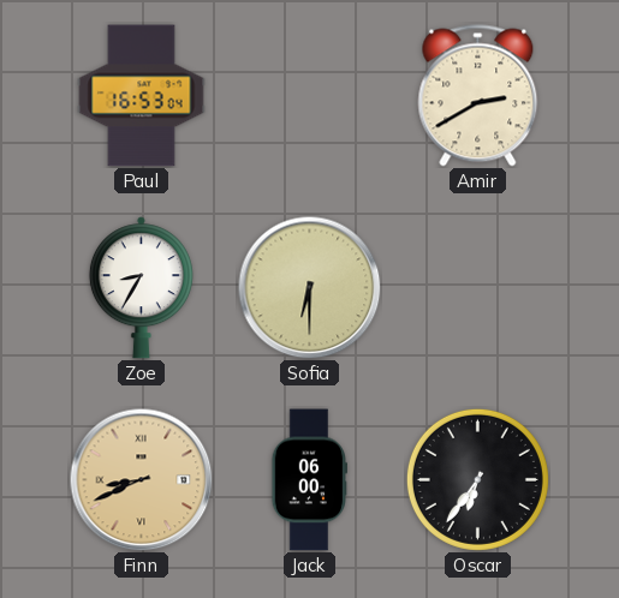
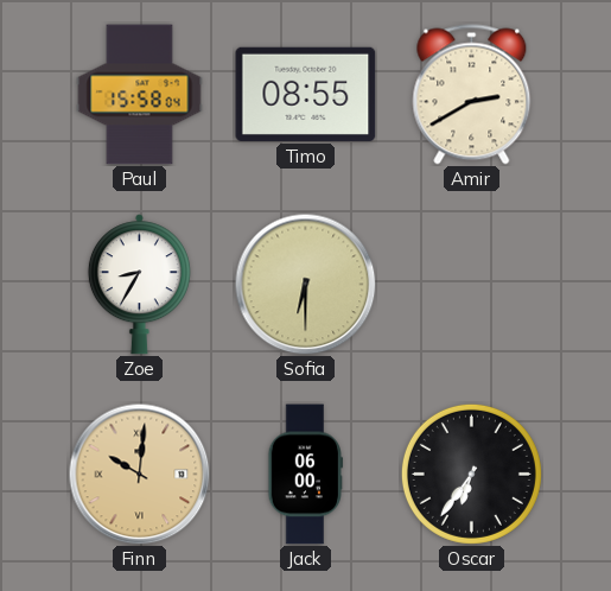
Paul: 16:53 -> 15:58
Timo: none -> 08:55
Finn: 8:41 -> 10:01
